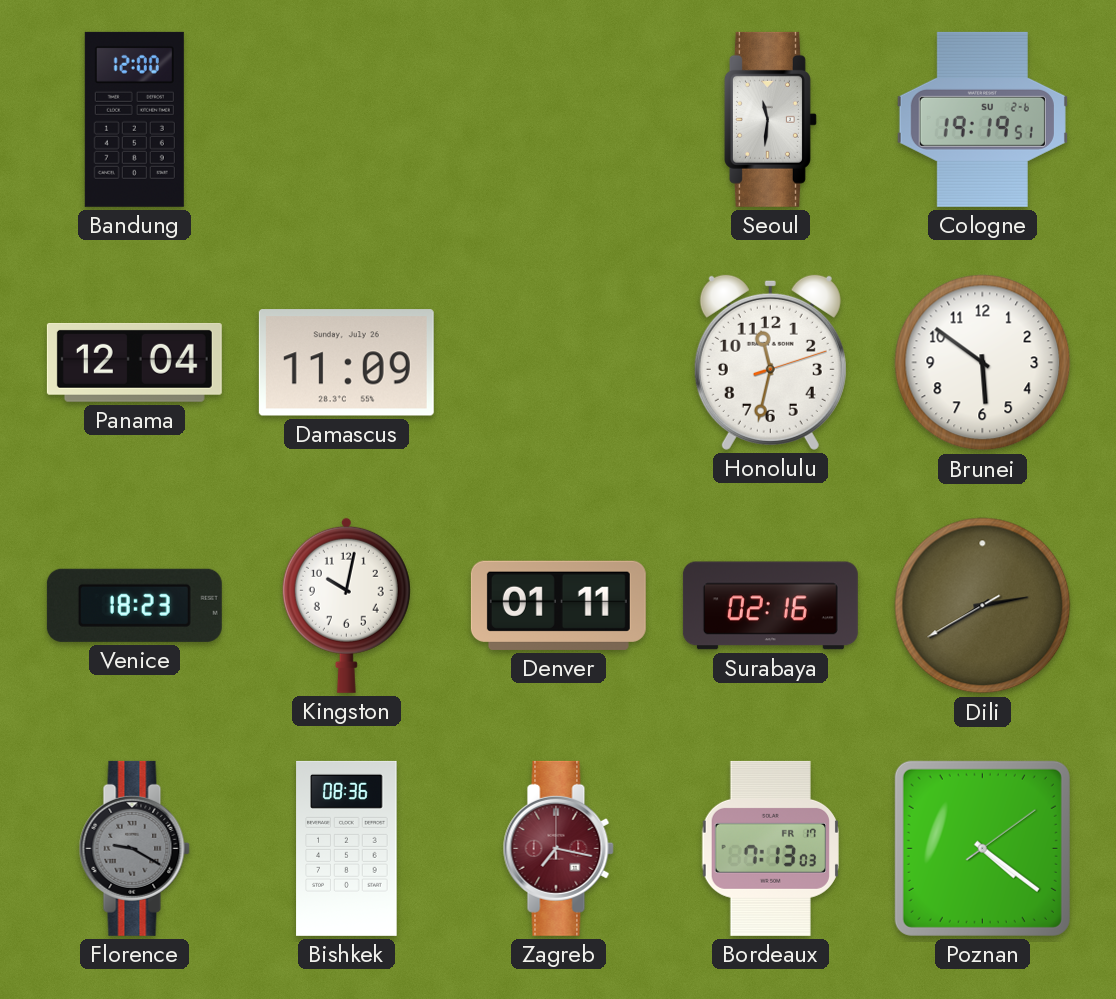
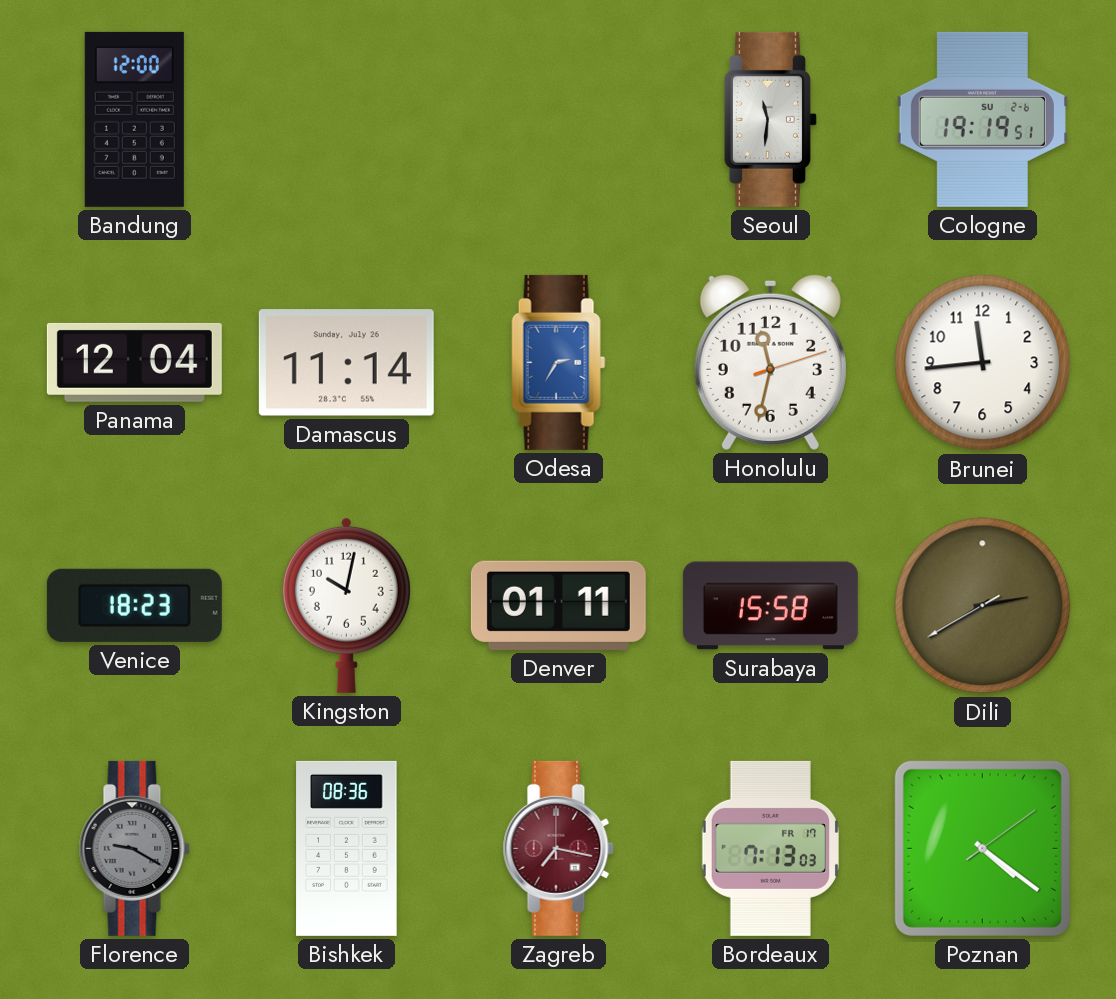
Damascus: 11:09 -> 11:14
Odesa: none -> 2:35
Brunei: 5:51 -> 11:44
Surabaya: 02:16 -> 15:58
